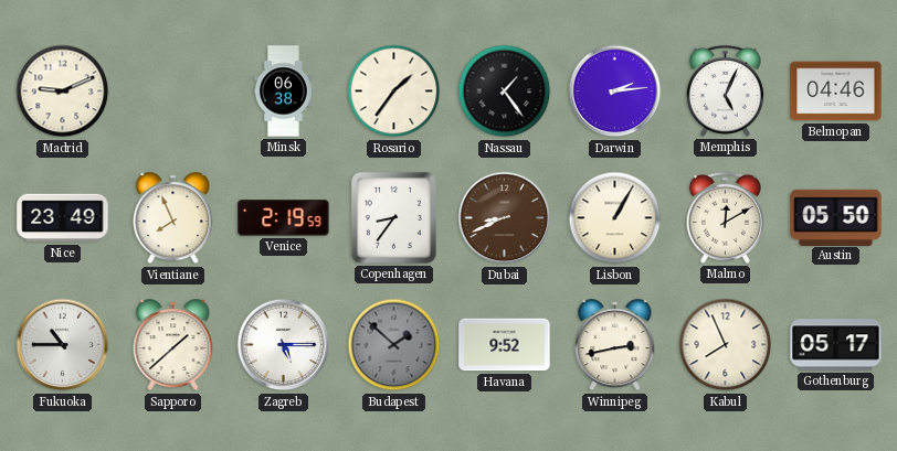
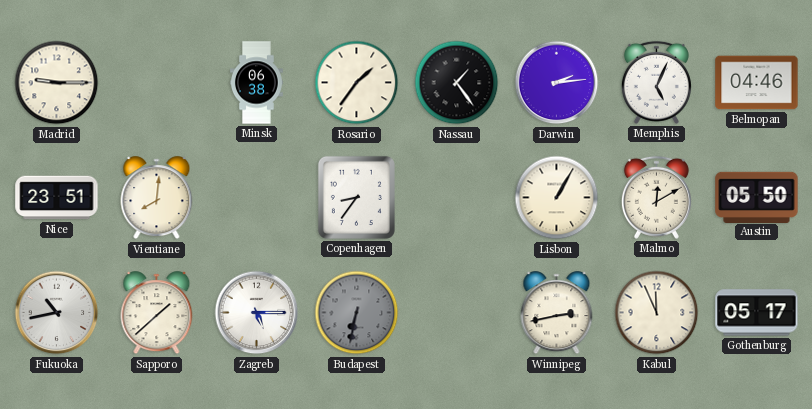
Madrid: 9:11 -> 9:15
Nice: 23:49 -> 23:51
Vientiane: 7:56 -> 8:01
Venice: 2:19 -> none
Dubai: 8:41 -> none
Fukuoka: 10:45 -> 10:43
Budapest: 1:52 -> 6:32
Havana: 9:52 -> none
Kabul: 7:56 -> 11:56
